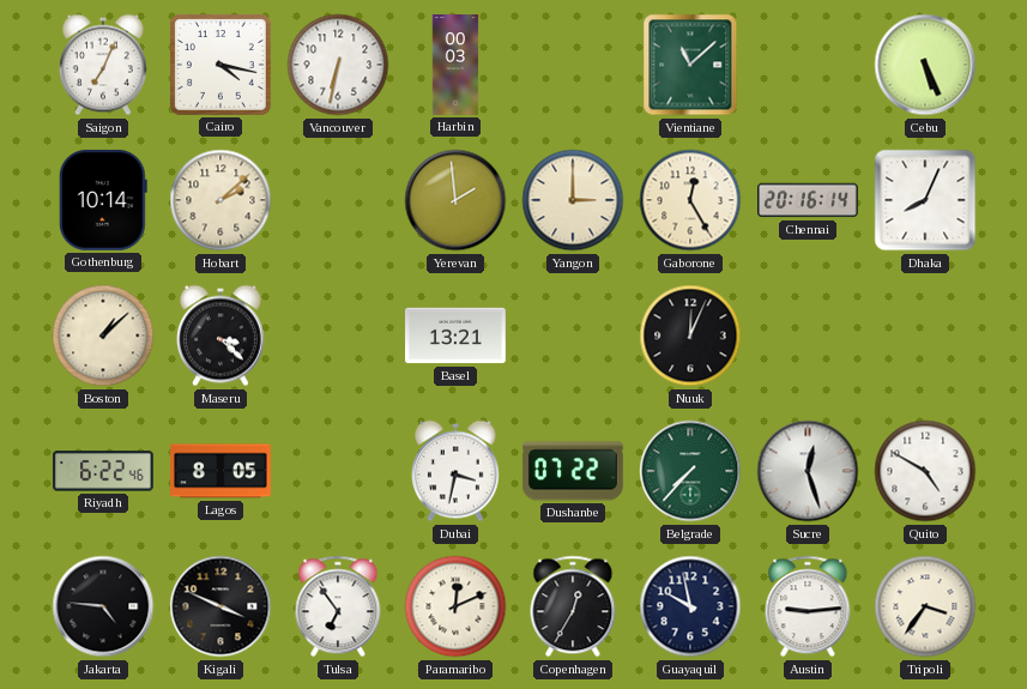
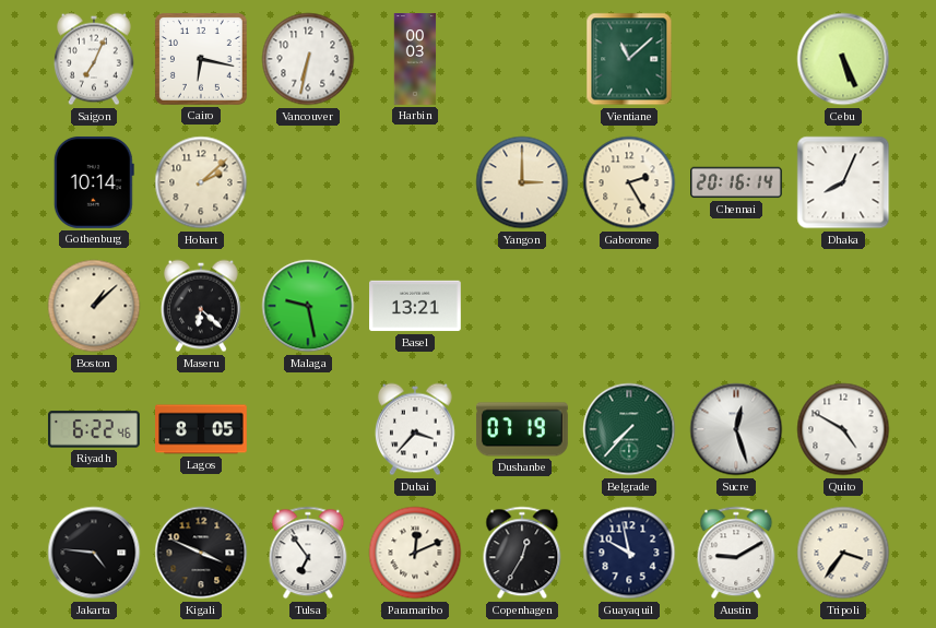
Cairo: 4:17 -> 6:17
Yerevan: 1:59 -> none
Gaborone: 12:25 -> 2:25
Maseru: 3:22 -> 6:22
Malaga: none -> 9:28
Nuuk: 12:04 -> none
Dubai: 3:32 -> 3:37
Dushanbe: 07:22 -> 07:19
Austin: 9:14 -> 9:10
